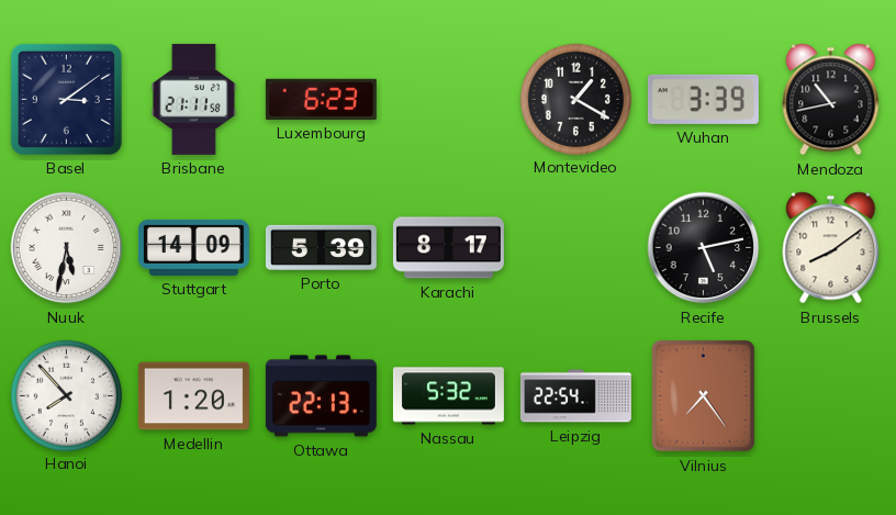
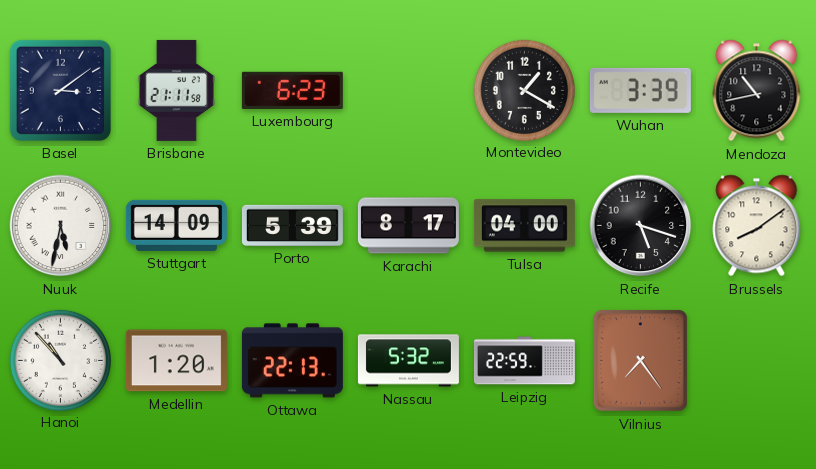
Tulsa: none -> 04:00
Recife: 5:13 -> 5:18
Hanoi: 7:53 -> 10:53
Leipzig: 22:54 -> 22:59
